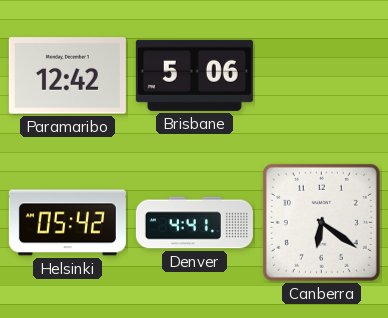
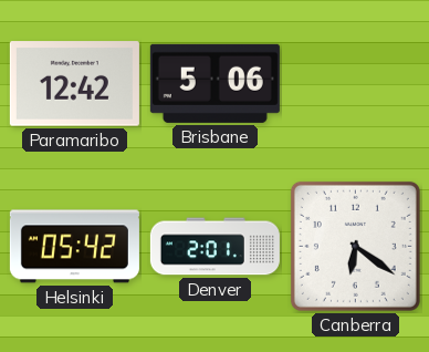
Denver: 4:41 -> 2:01
